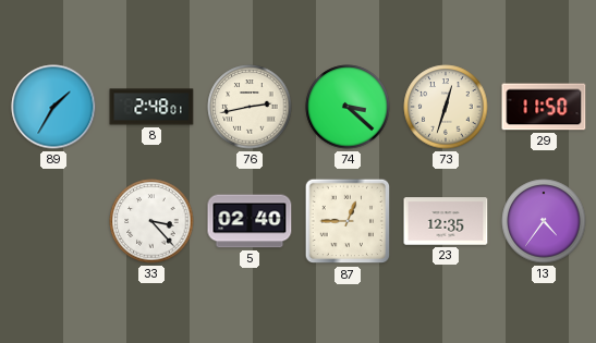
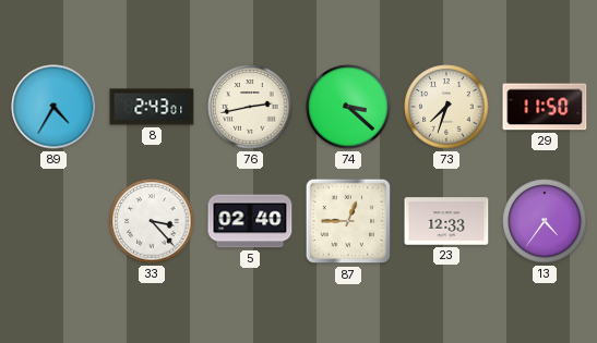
89: 1:35 -> 4:35
8: 2:48 -> 2:43
73: 12:33 -> 7:33
23: 12:35 -> 12:33
